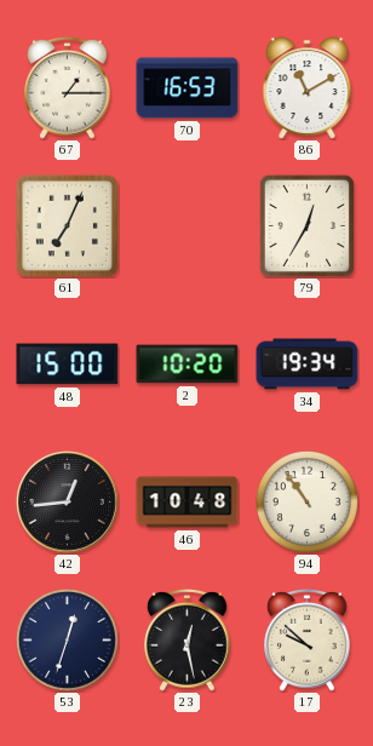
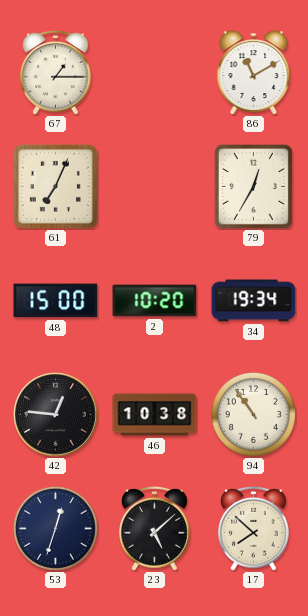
70: 16:53 -> none
42: 12:44 -> 12:46
46: 10:48 -> 10:38
23: 12:28 -> 5:08
17: 9:52 -> 7:52
